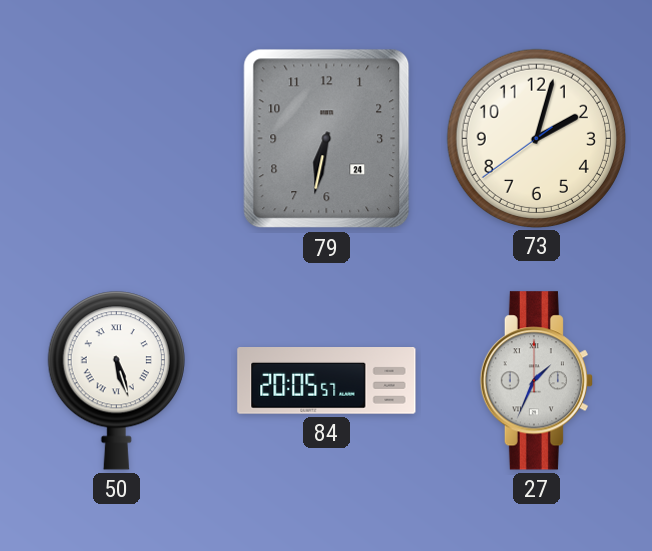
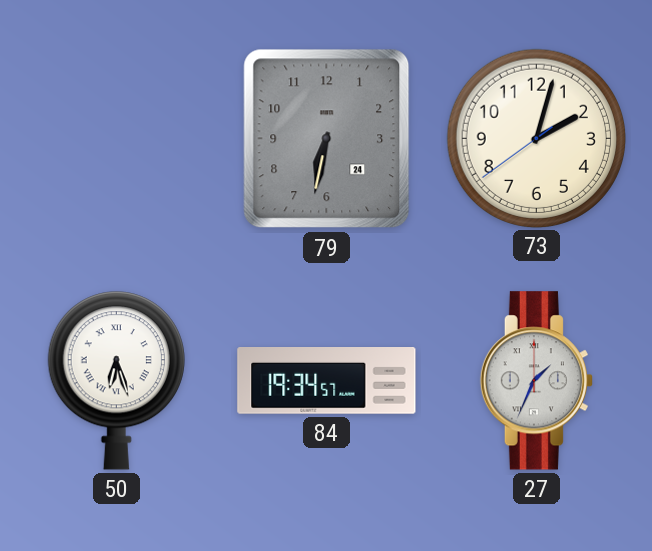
50: 5:27 -> 6:27
84: 20:05 -> 19:34
